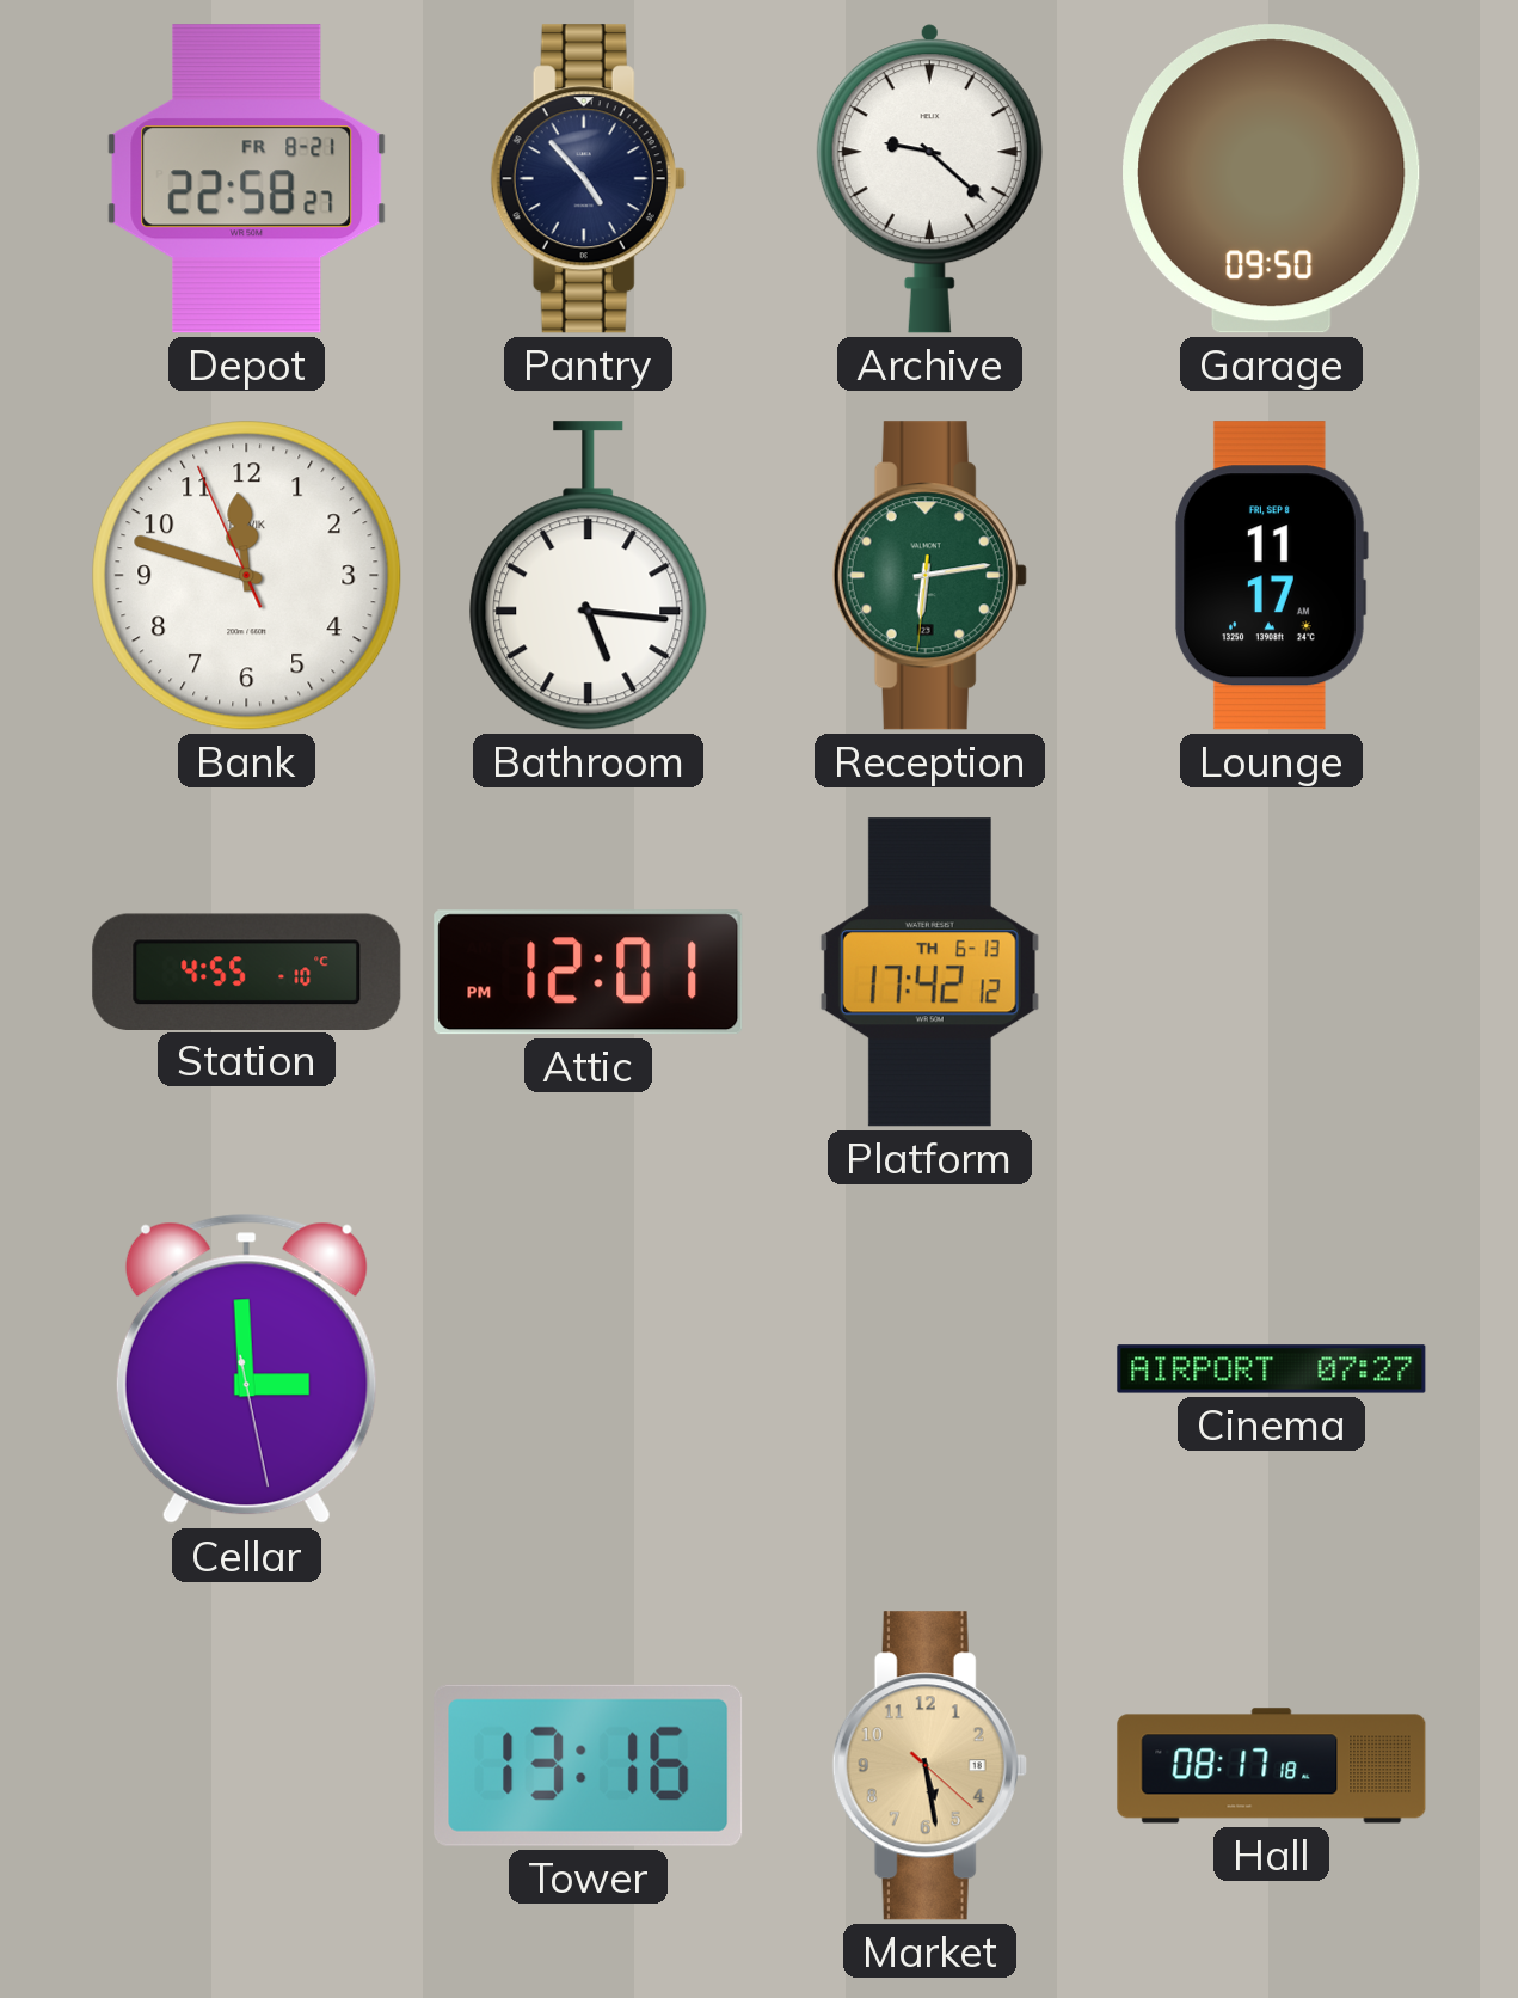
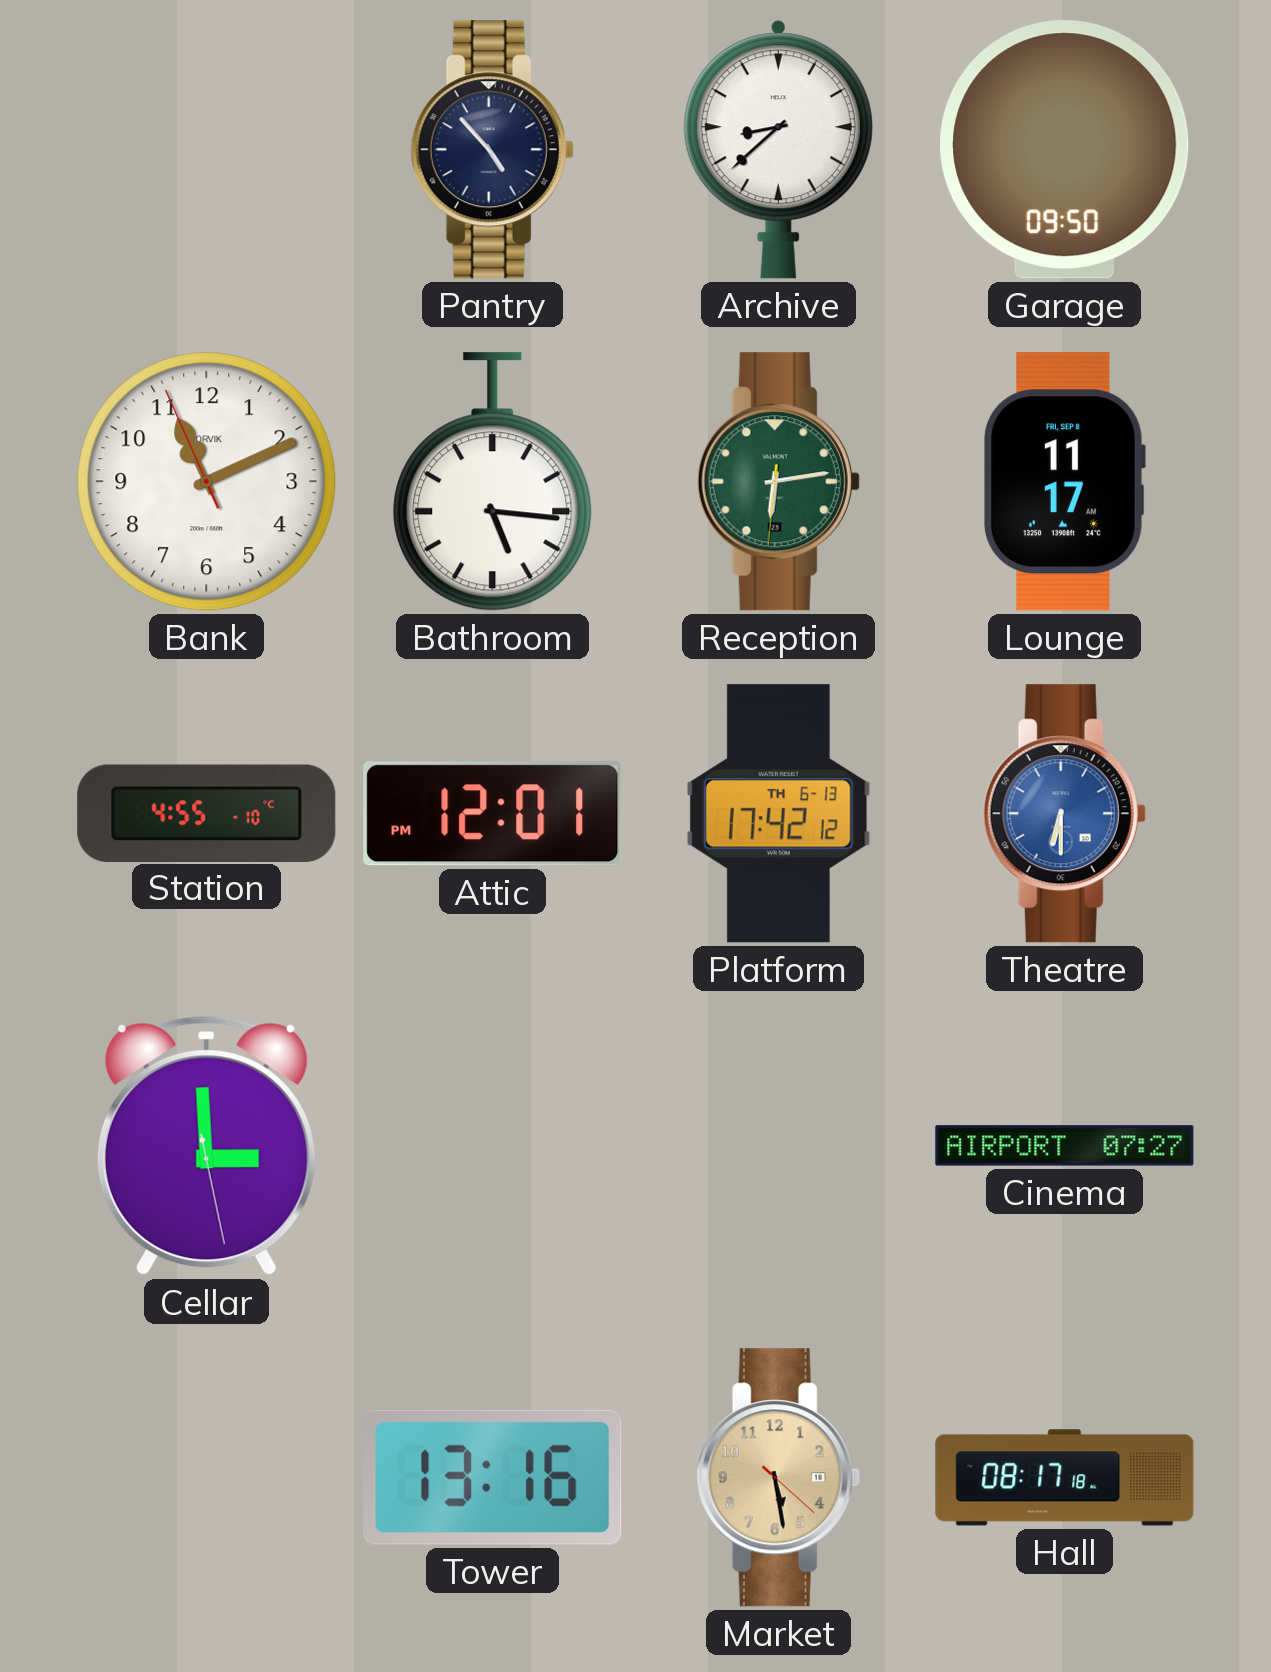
Depot: 22:58 -> none
Archive: 9:22 -> 8:38
Bank: 11:47 -> 11:10
Theatre: none -> 6:30
